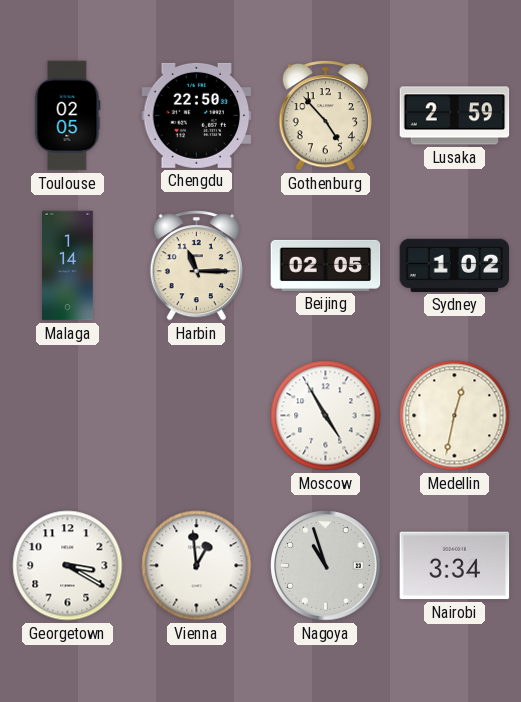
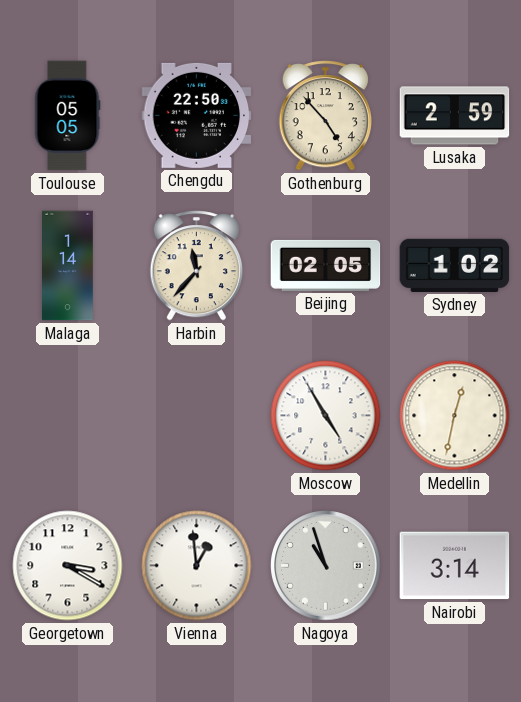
Toulouse: 02:05 -> 05:05
Harbin: 11:15 -> 11:37
Nairobi: 3:34 -> 3:14
